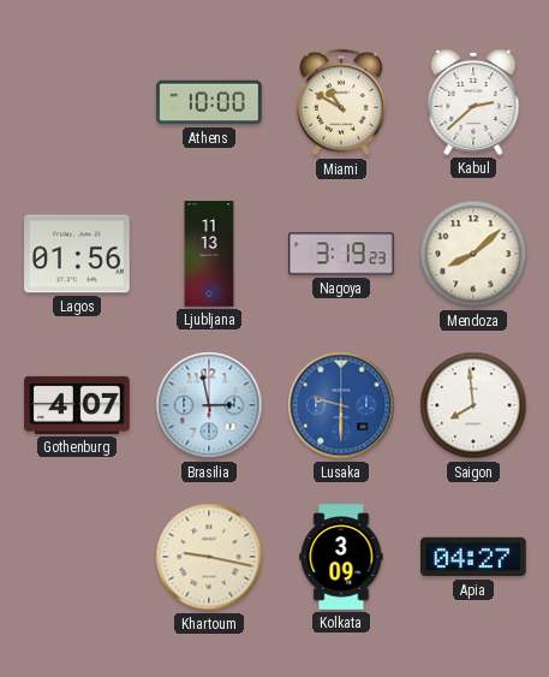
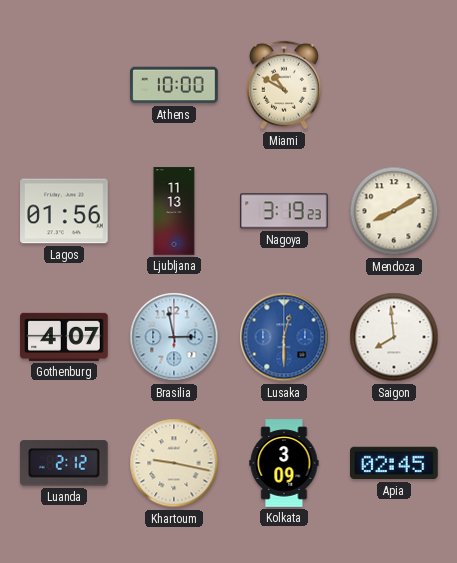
Kabul: 2:38 -> none
Mendoza: 8:08 -> 8:10
Lusaka: 9:30 -> 12:30
Luanda: none -> 2:12
Apia: 04:27 -> 02:45
